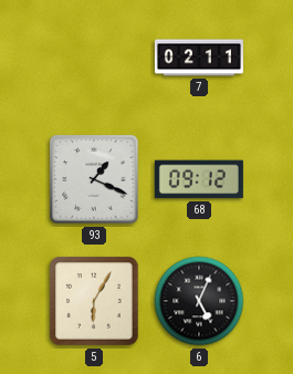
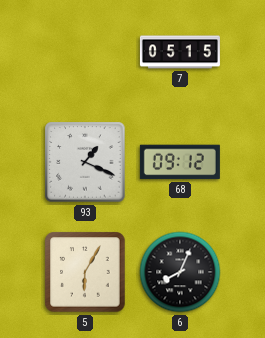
7: 02:11 -> 05:15
6: 5:04 -> 8:04
